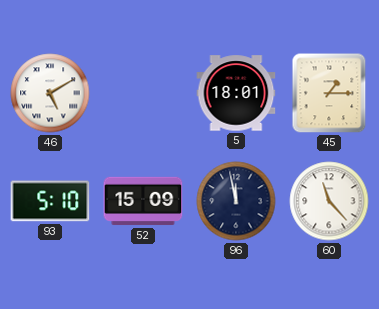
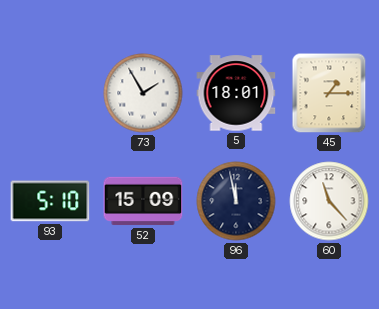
46: 5:10 -> none
73: none -> 1:55
